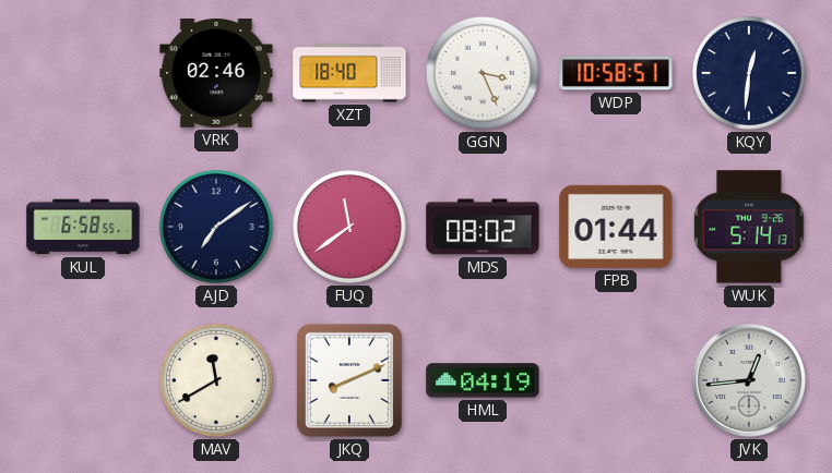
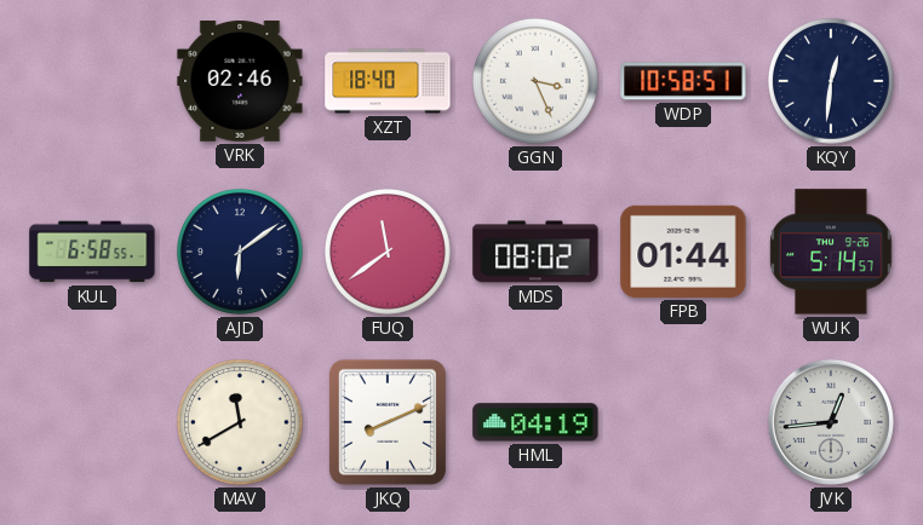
AJD: 7:09 -> 6:09
WUK: 5:14:13 -> 5:14:57
